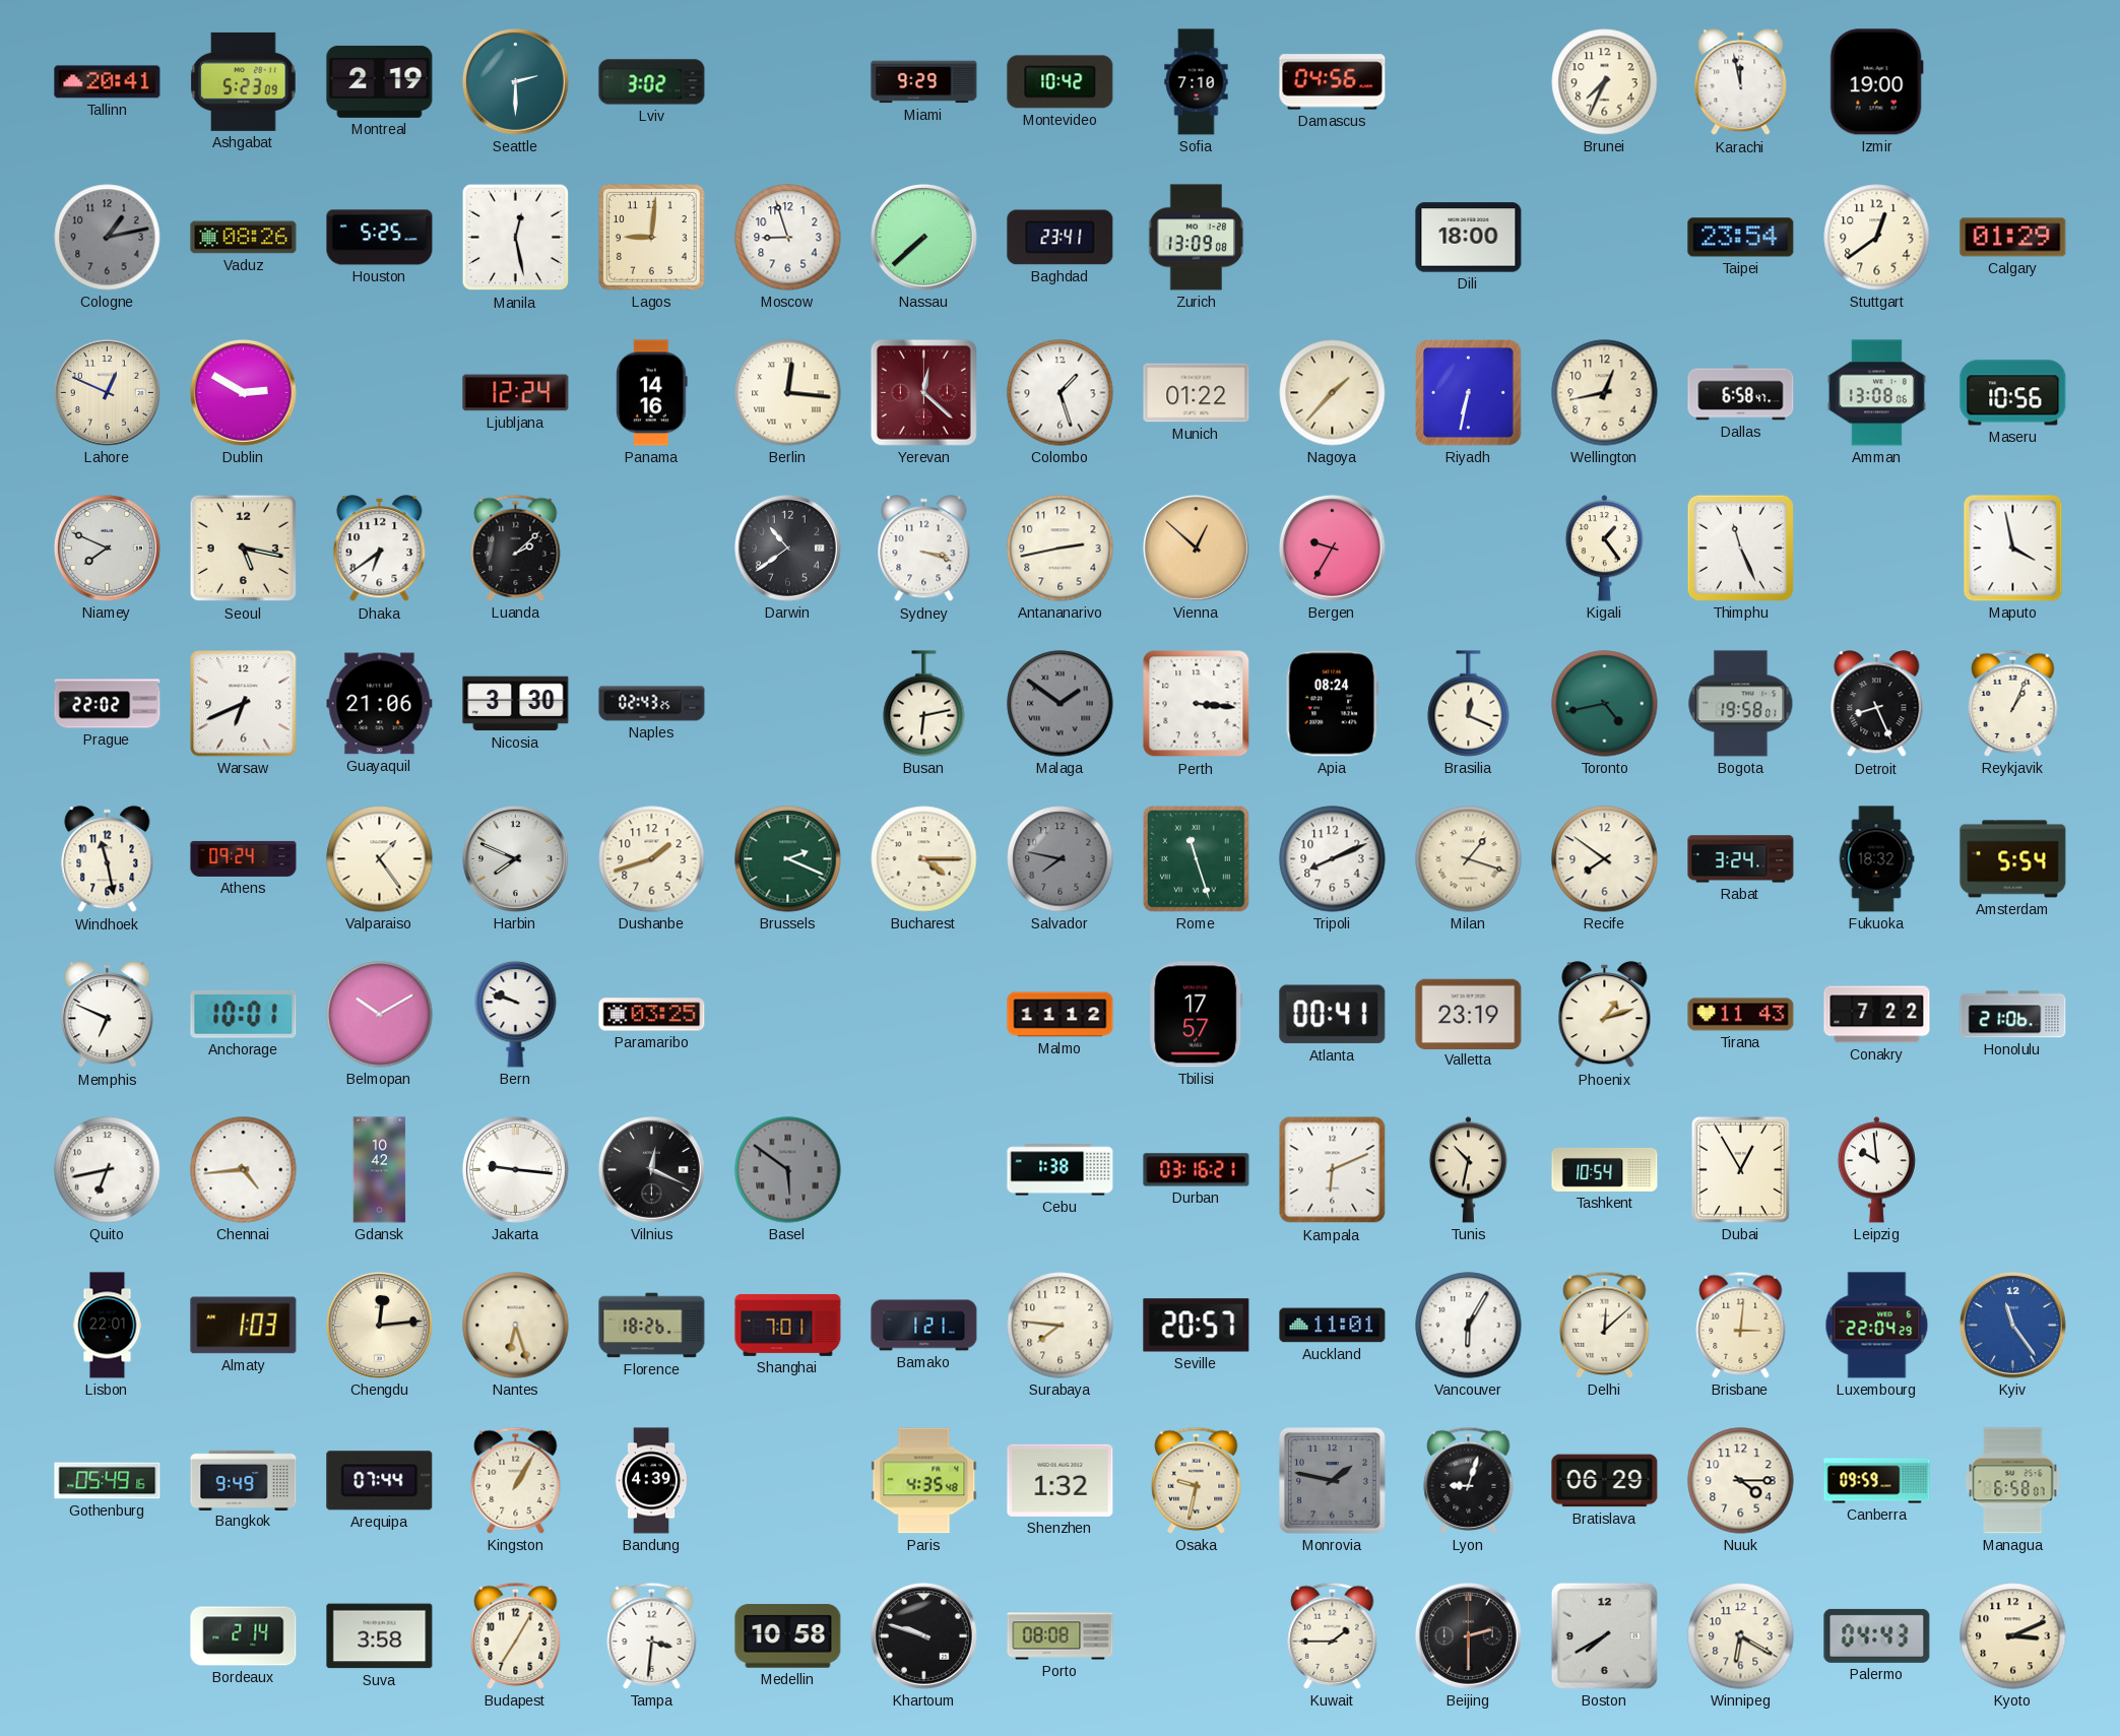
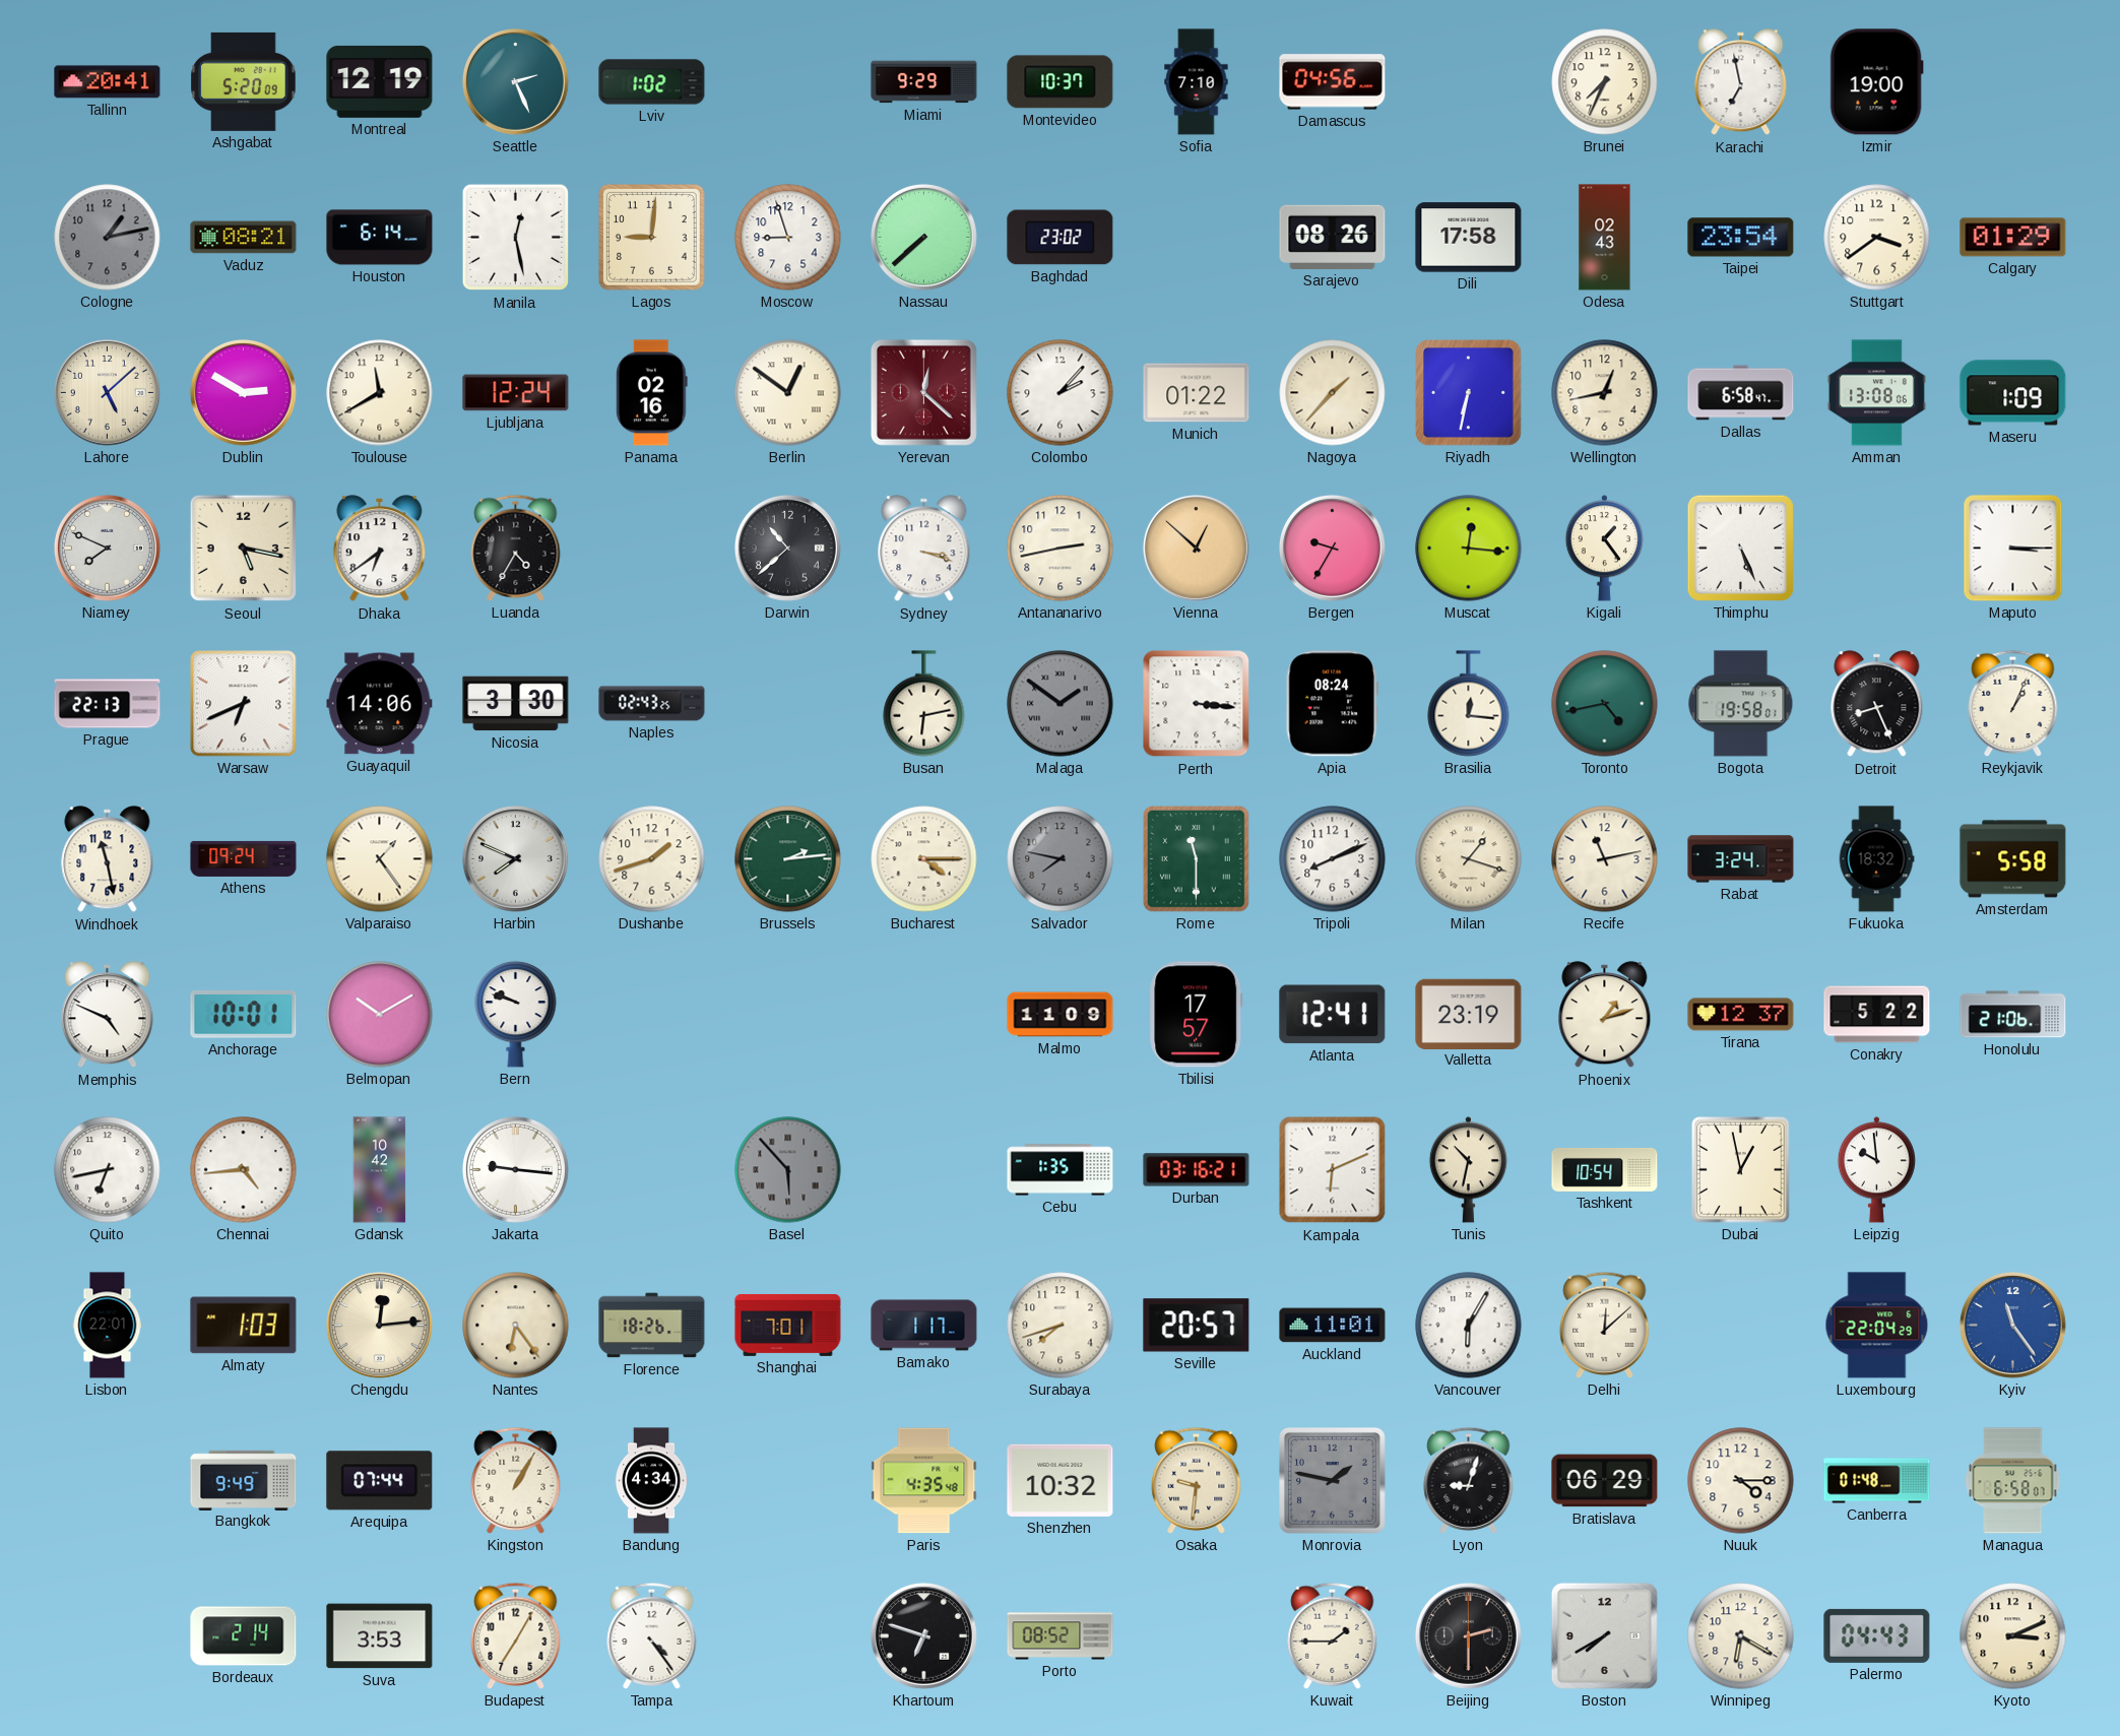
Ashgabat: 5:23 -> 5:20
Montreal: 2:19 -> 12:19
Seattle: 2:30 -> 2:26
Lviv: 3:02 -> 1:02
Montevideo: 10:42 -> 10:37
Karachi: 11:58 -> 6:58
Vaduz: 08:26 -> 08:21
Houston: 5:25 -> 6:14
Baghdad: 23:41 -> 23:02
Zurich: 13:09 -> none
Sarajevo: none -> 08:26
Dili: 18:00 -> 17:58
Odesa: none -> 02:43
Stuttgart: 12:39 -> 3:39
Lahore: 12:49 -> 5:08
Toulouse: none -> 11:40
Panama: 14:16 -> 02:16
Berlin: 12:16 -> 12:51
Colombo: 1:27 -> 2:07
Maseru: 10:56 -> 1:09
Luanda: 2:08 -> 4:35
Darwin: 10:39 -> 10:38
Muscat: none -> 12:16
Thimphu: 11:26 -> 5:26
Maputo: 3:58 -> 3:15
Prague: 22:02 -> 22:13
Guayaquil: 21:06 -> 14:06
Brasilia: 12:19 -> 12:16
Brussels: 2:19 -> 2:14
Rome: 11:27 -> 11:30
Recife: 7:51 -> 11:13
Amsterdam: 5:54 -> 5:58
Memphis: 6:49 -> 4:49
Paramaribo: 03:25 -> none
Malmo: 11:12 -> 11:09
Atlanta: 00:41 -> 12:41
Tirana: 11:43 -> 12:37
Conakry: 7:22 -> 5:22
Vilnius: 12:19 -> none
Basel: 5:51 -> 5:53
Cebu: 1:38 -> 1:35
Dubai: 12:55 -> 12:58
Nantes: 6:27 -> 6:24
Bamako: 1:21 -> 1:17
Surabaya: 7:46 -> 7:42
Brisbane: 3:01 -> none
Gothenburg: 05:49 -> none
Bandung: 4:39 -> 4:34
Shenzhen: 1:32 -> 10:32
Osaka: 9:32 -> 9:31
Canberra: 09:59 -> 01:48
Suva: 3:58 -> 3:53
Tampa: 3:31 -> 4:24
Medellin: 10:58 -> none
Khartoum: 9:48 -> 6:48
Porto: 08:08 -> 08:52
